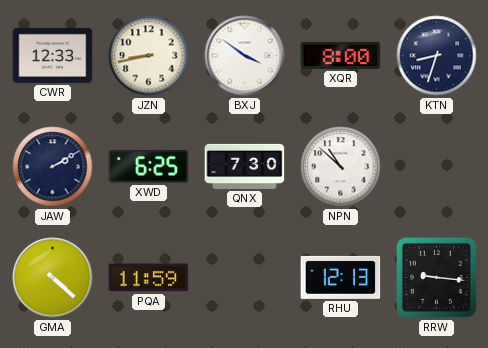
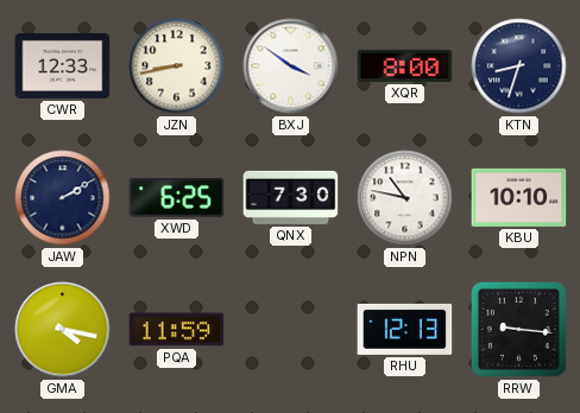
NPN: 10:52 -> 10:47
KBU: none -> 10:10
GMA: 4:22 -> 4:17
